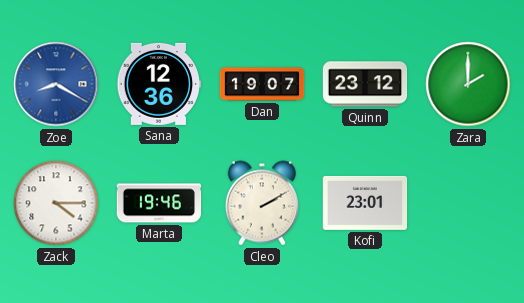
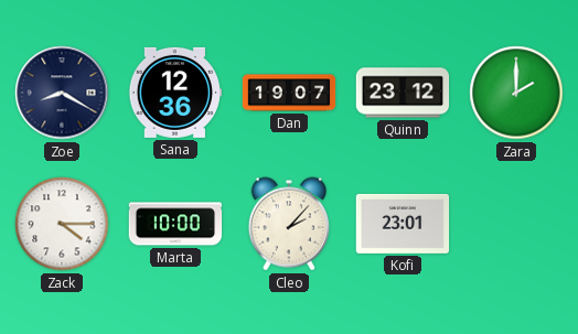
Zoe dial: blue -> navy
Marta: 19:46 -> 10:00
Cleo: 2:10 -> 2:07
